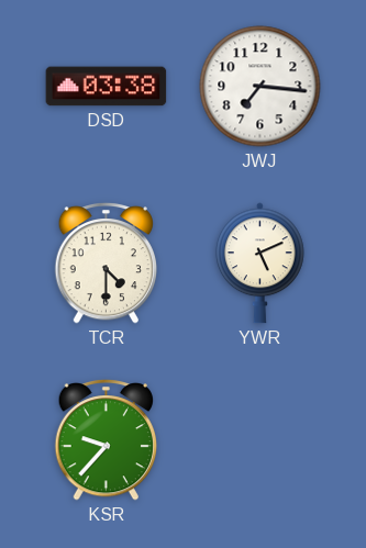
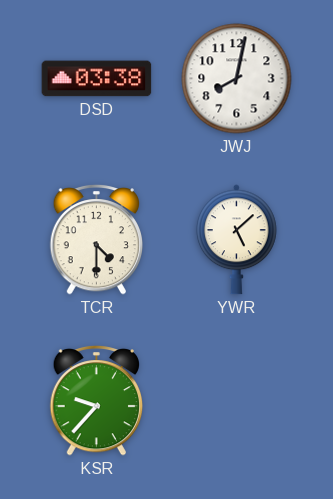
JWJ: 7:16 -> 8:02
YWR: 5:11 -> 5:08
